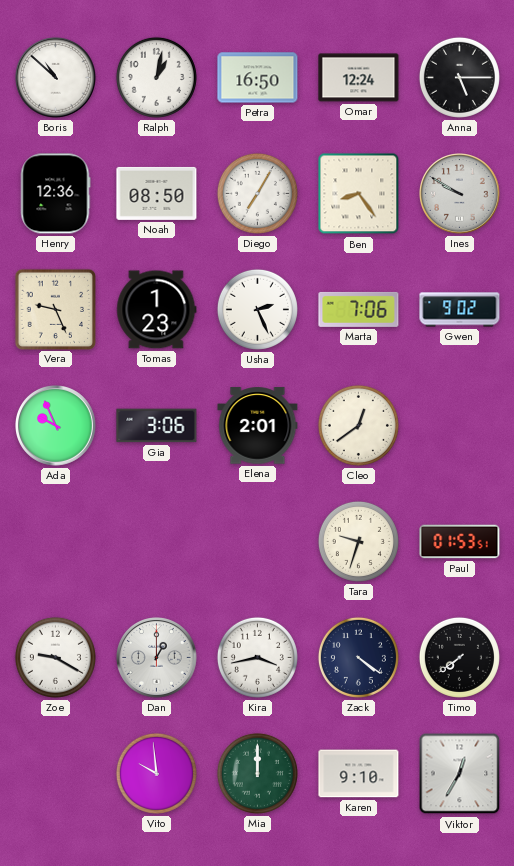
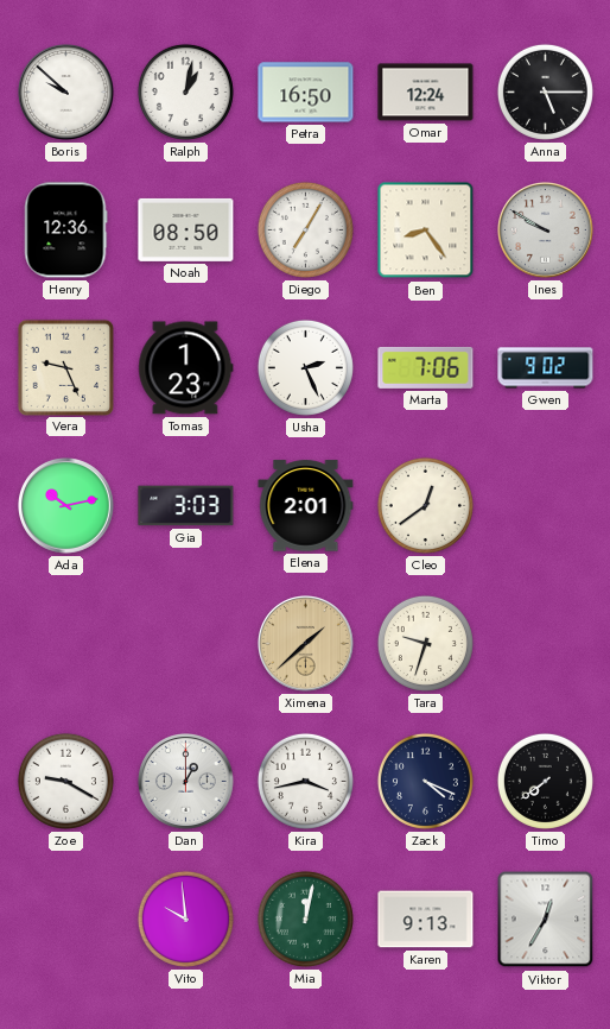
Boris: 10:52 -> 9:52
Ada: 9:56 -> 10:13
Gia: 3:06 -> 3:03
Ximena: none -> 1:38
Paul: 01:53 -> none
Zack: 4:21 -> 4:19
Mia: 12:00 -> 12:02
Karen: 9:10 -> 9:13
